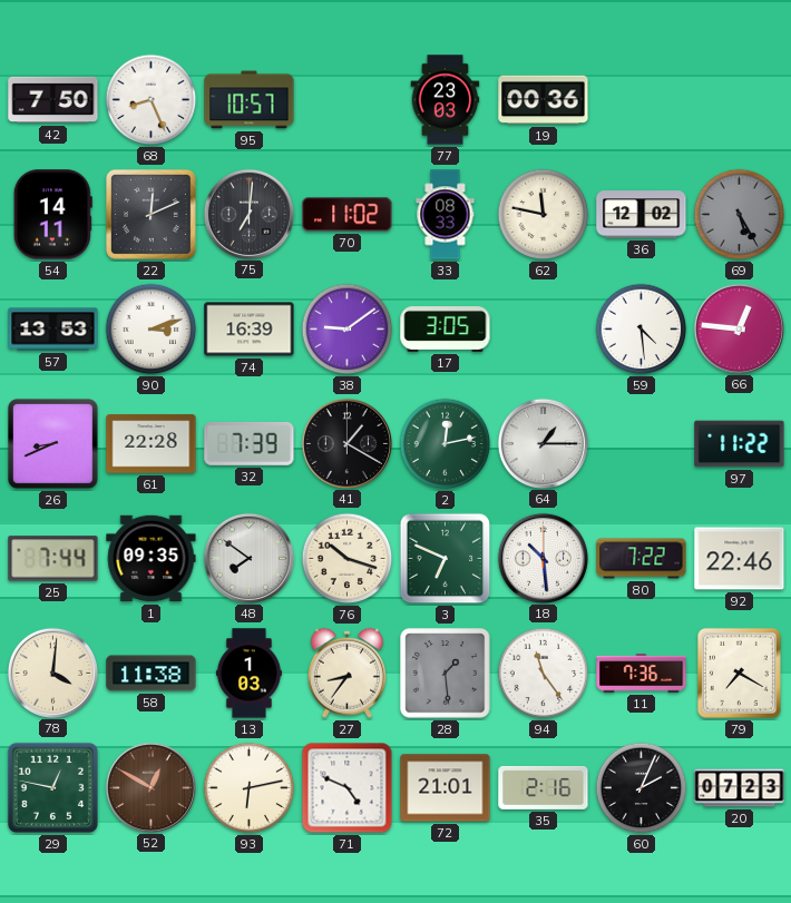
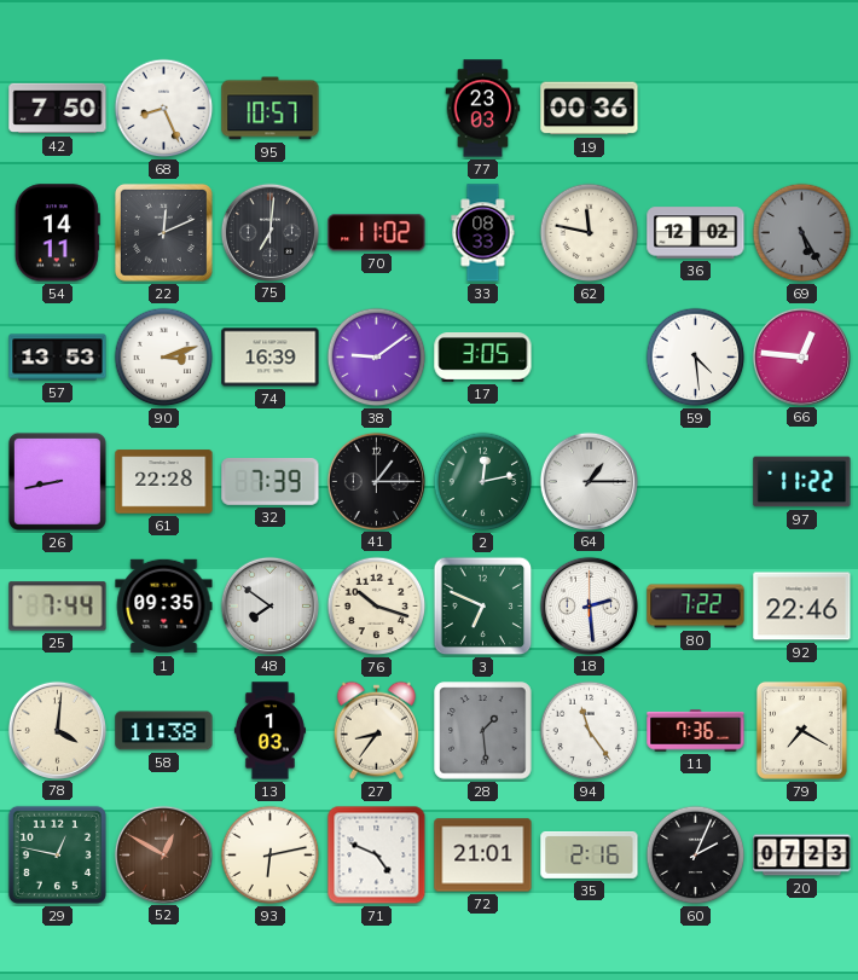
26: 8:41 -> 8:43
41: 1:20 -> 1:15
18: 10:29 -> 2:29
